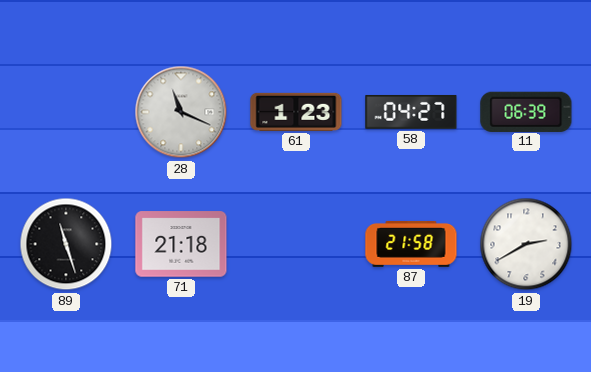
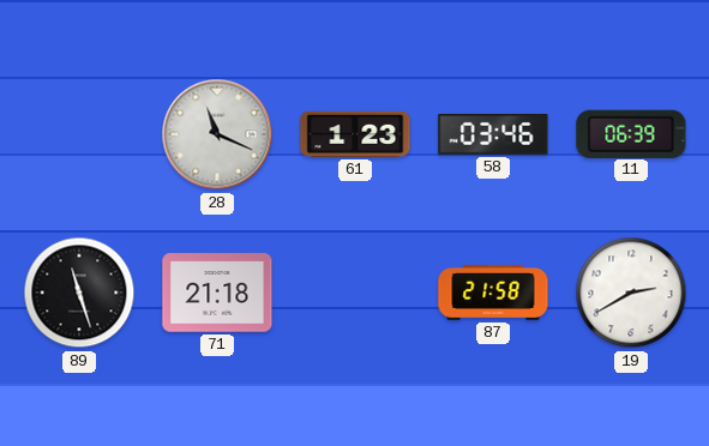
58: 04:27 -> 03:46
